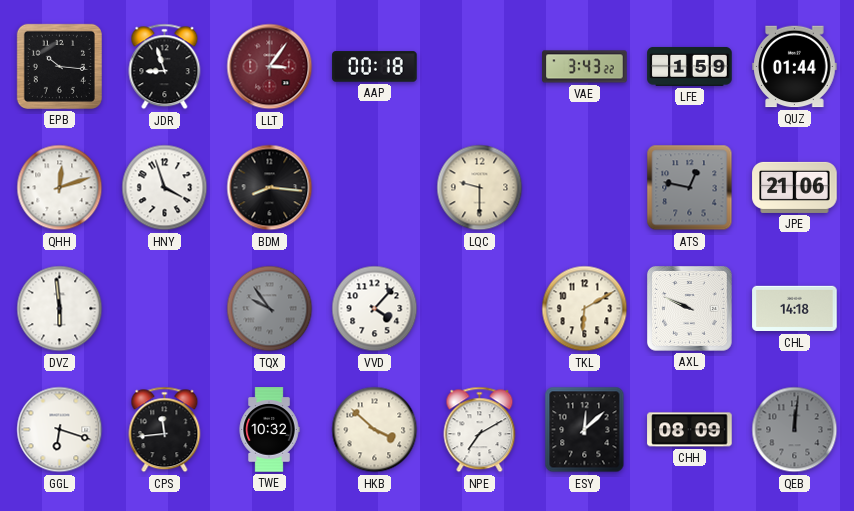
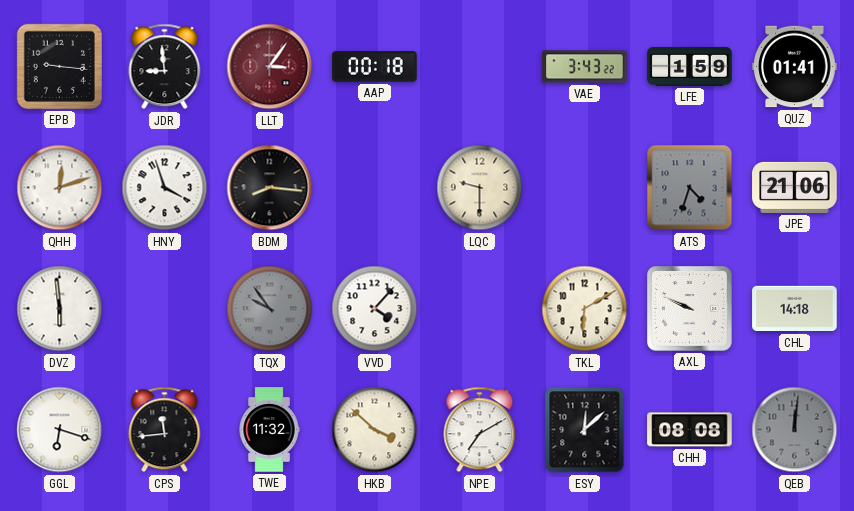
EPB: 10:16 -> 9:16
JDR: 8:57 -> 8:59
QUZ: 01:44 -> 01:41
ATS: 12:47 -> 4:33
TWE: 10:32 -> 11:32
CHH: 08:09 -> 08:08
